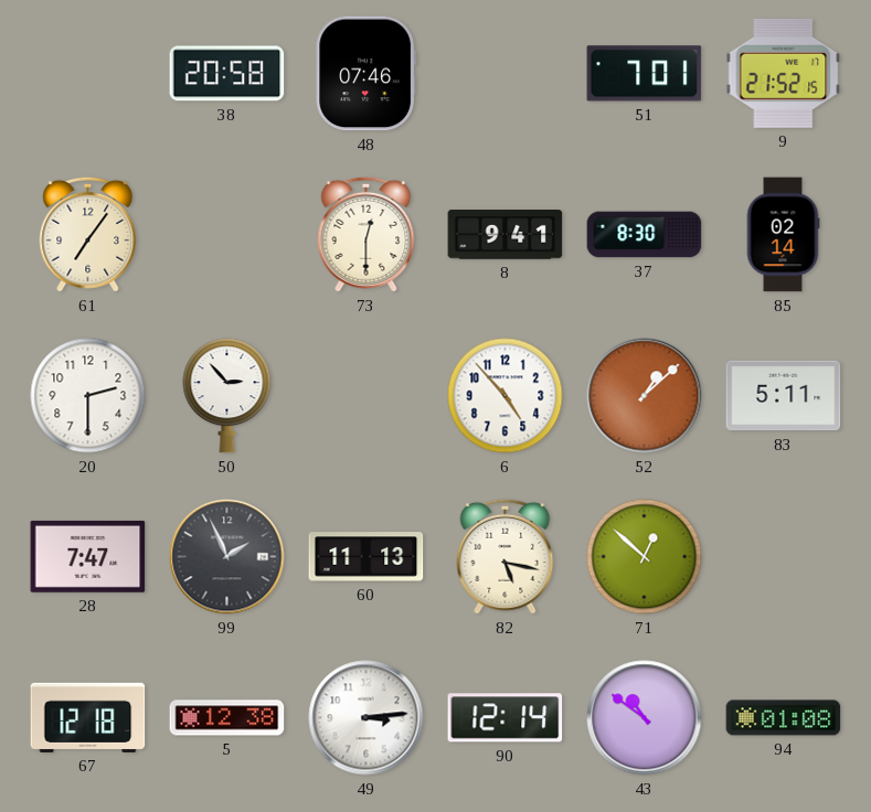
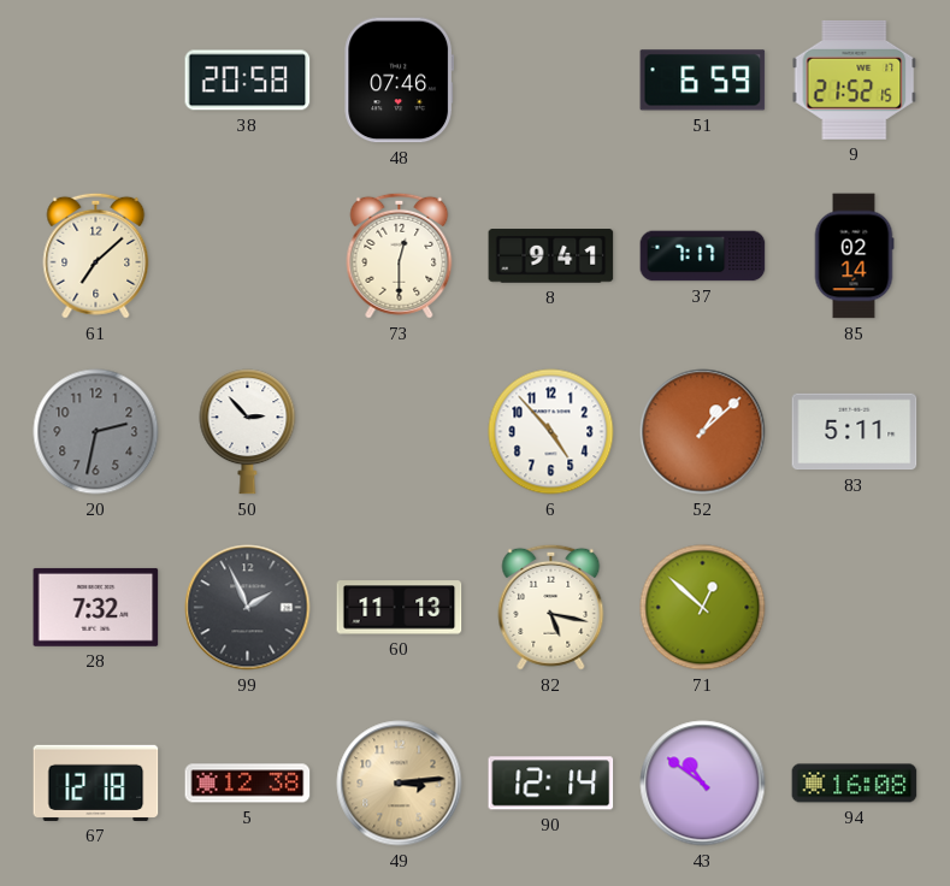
51: 7:01 -> 6:59
61: 7:06 -> 7:08
37: 8:30 -> 7:17
20: 2:30 -> 2:32
20 dial: white -> grey
28: 7:47 -> 7:32
49 dial: white -> champagne
94: 01:08 -> 16:08
